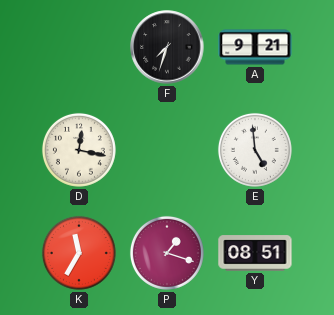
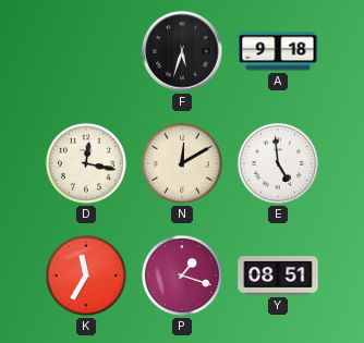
F: 7:33 -> 5:33
A: 9:21 -> 9:18
N: none -> 12:10
